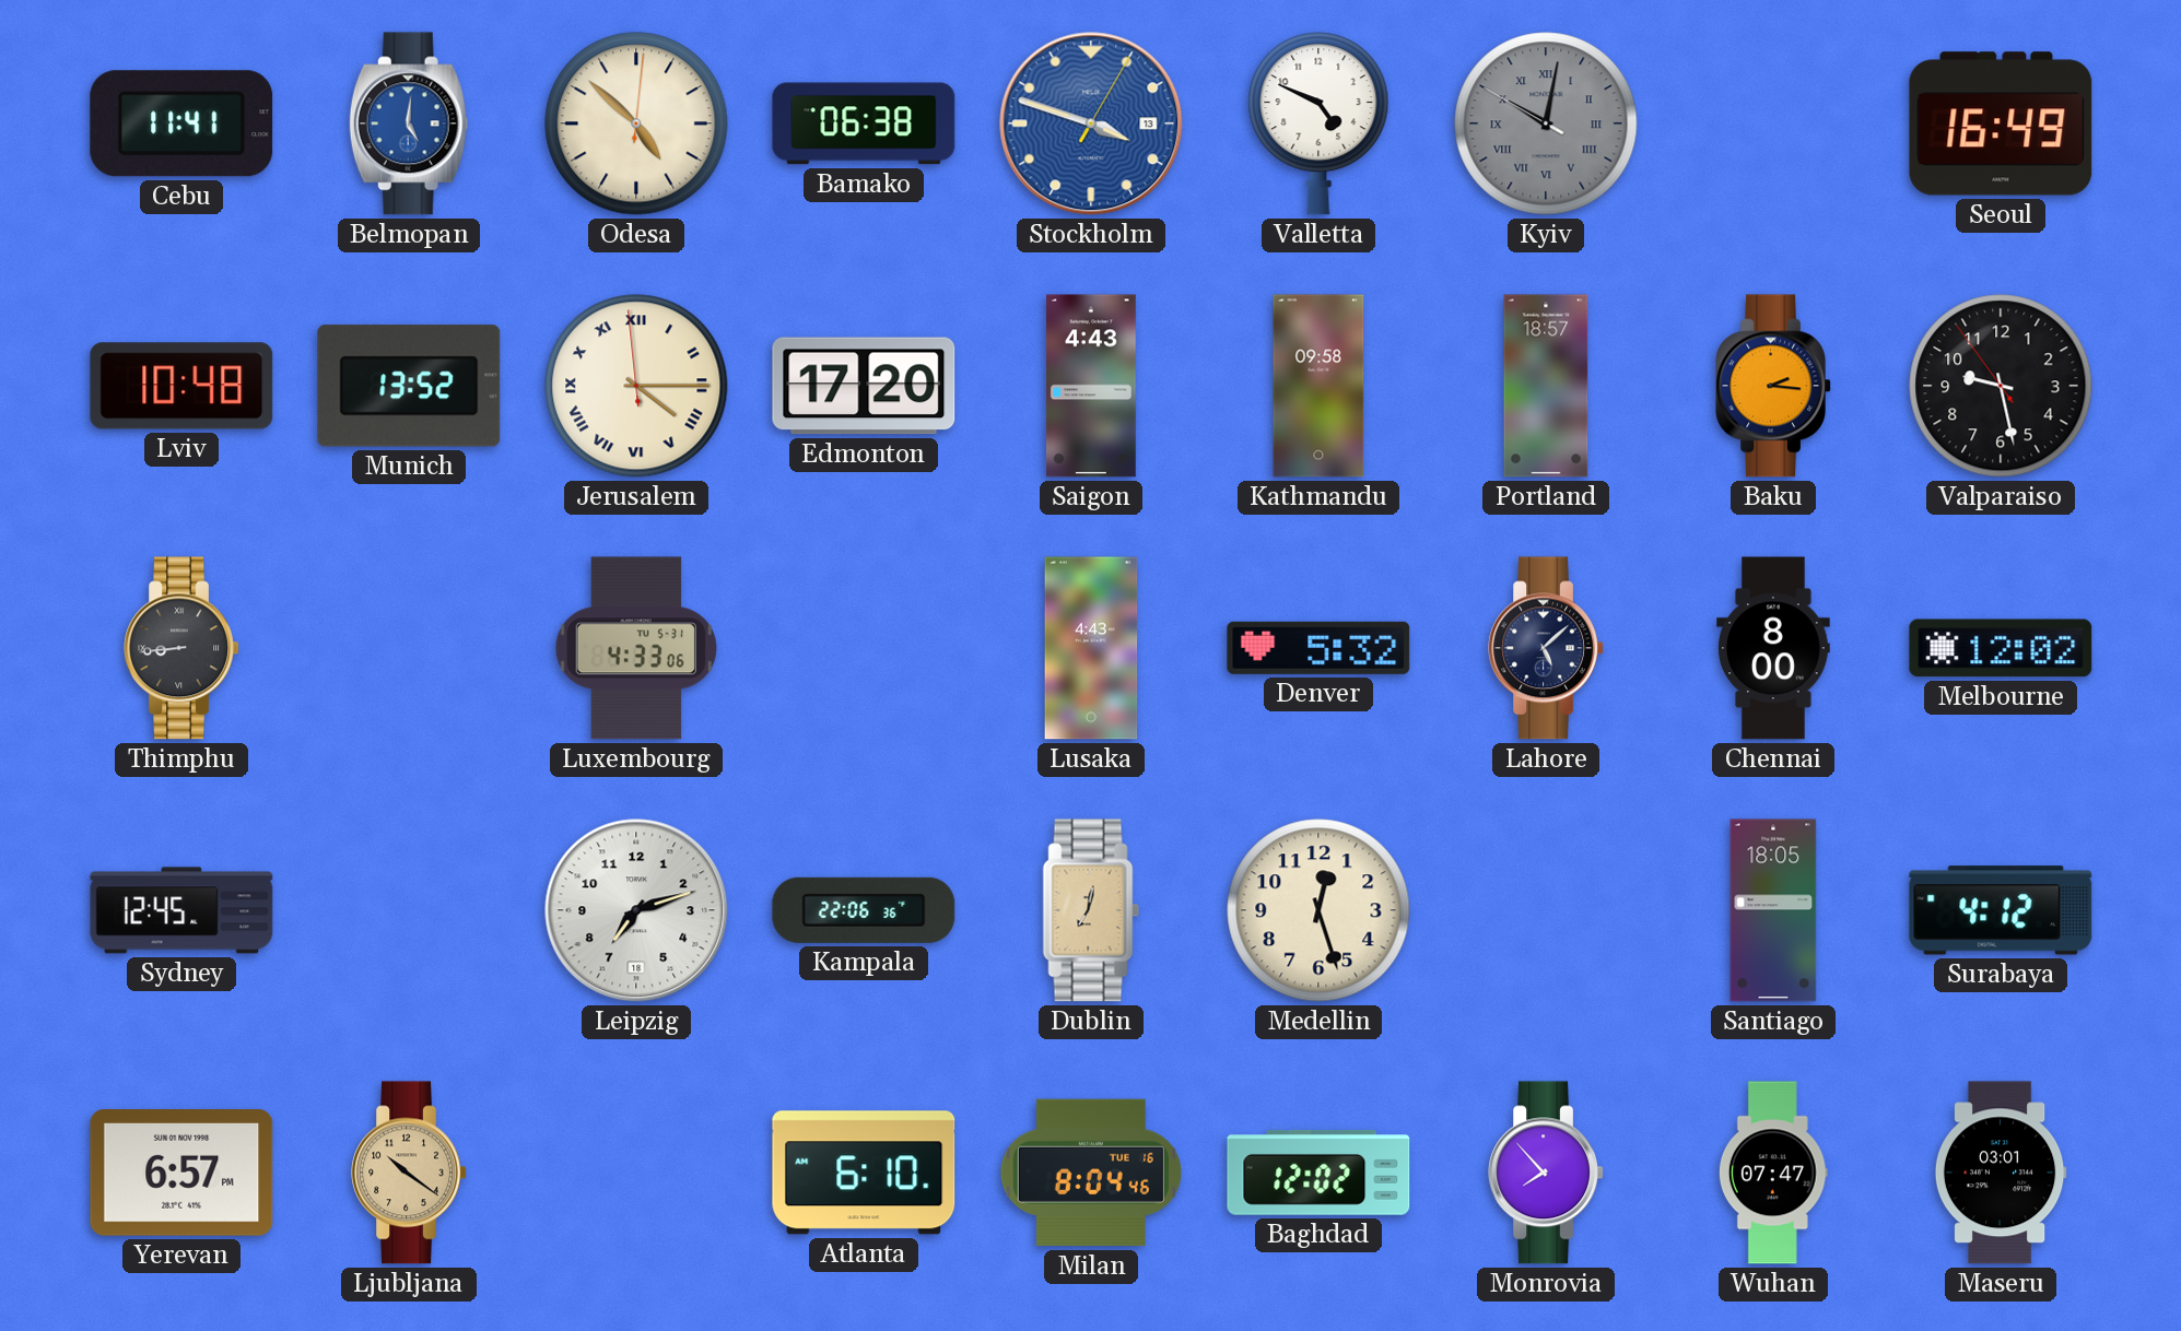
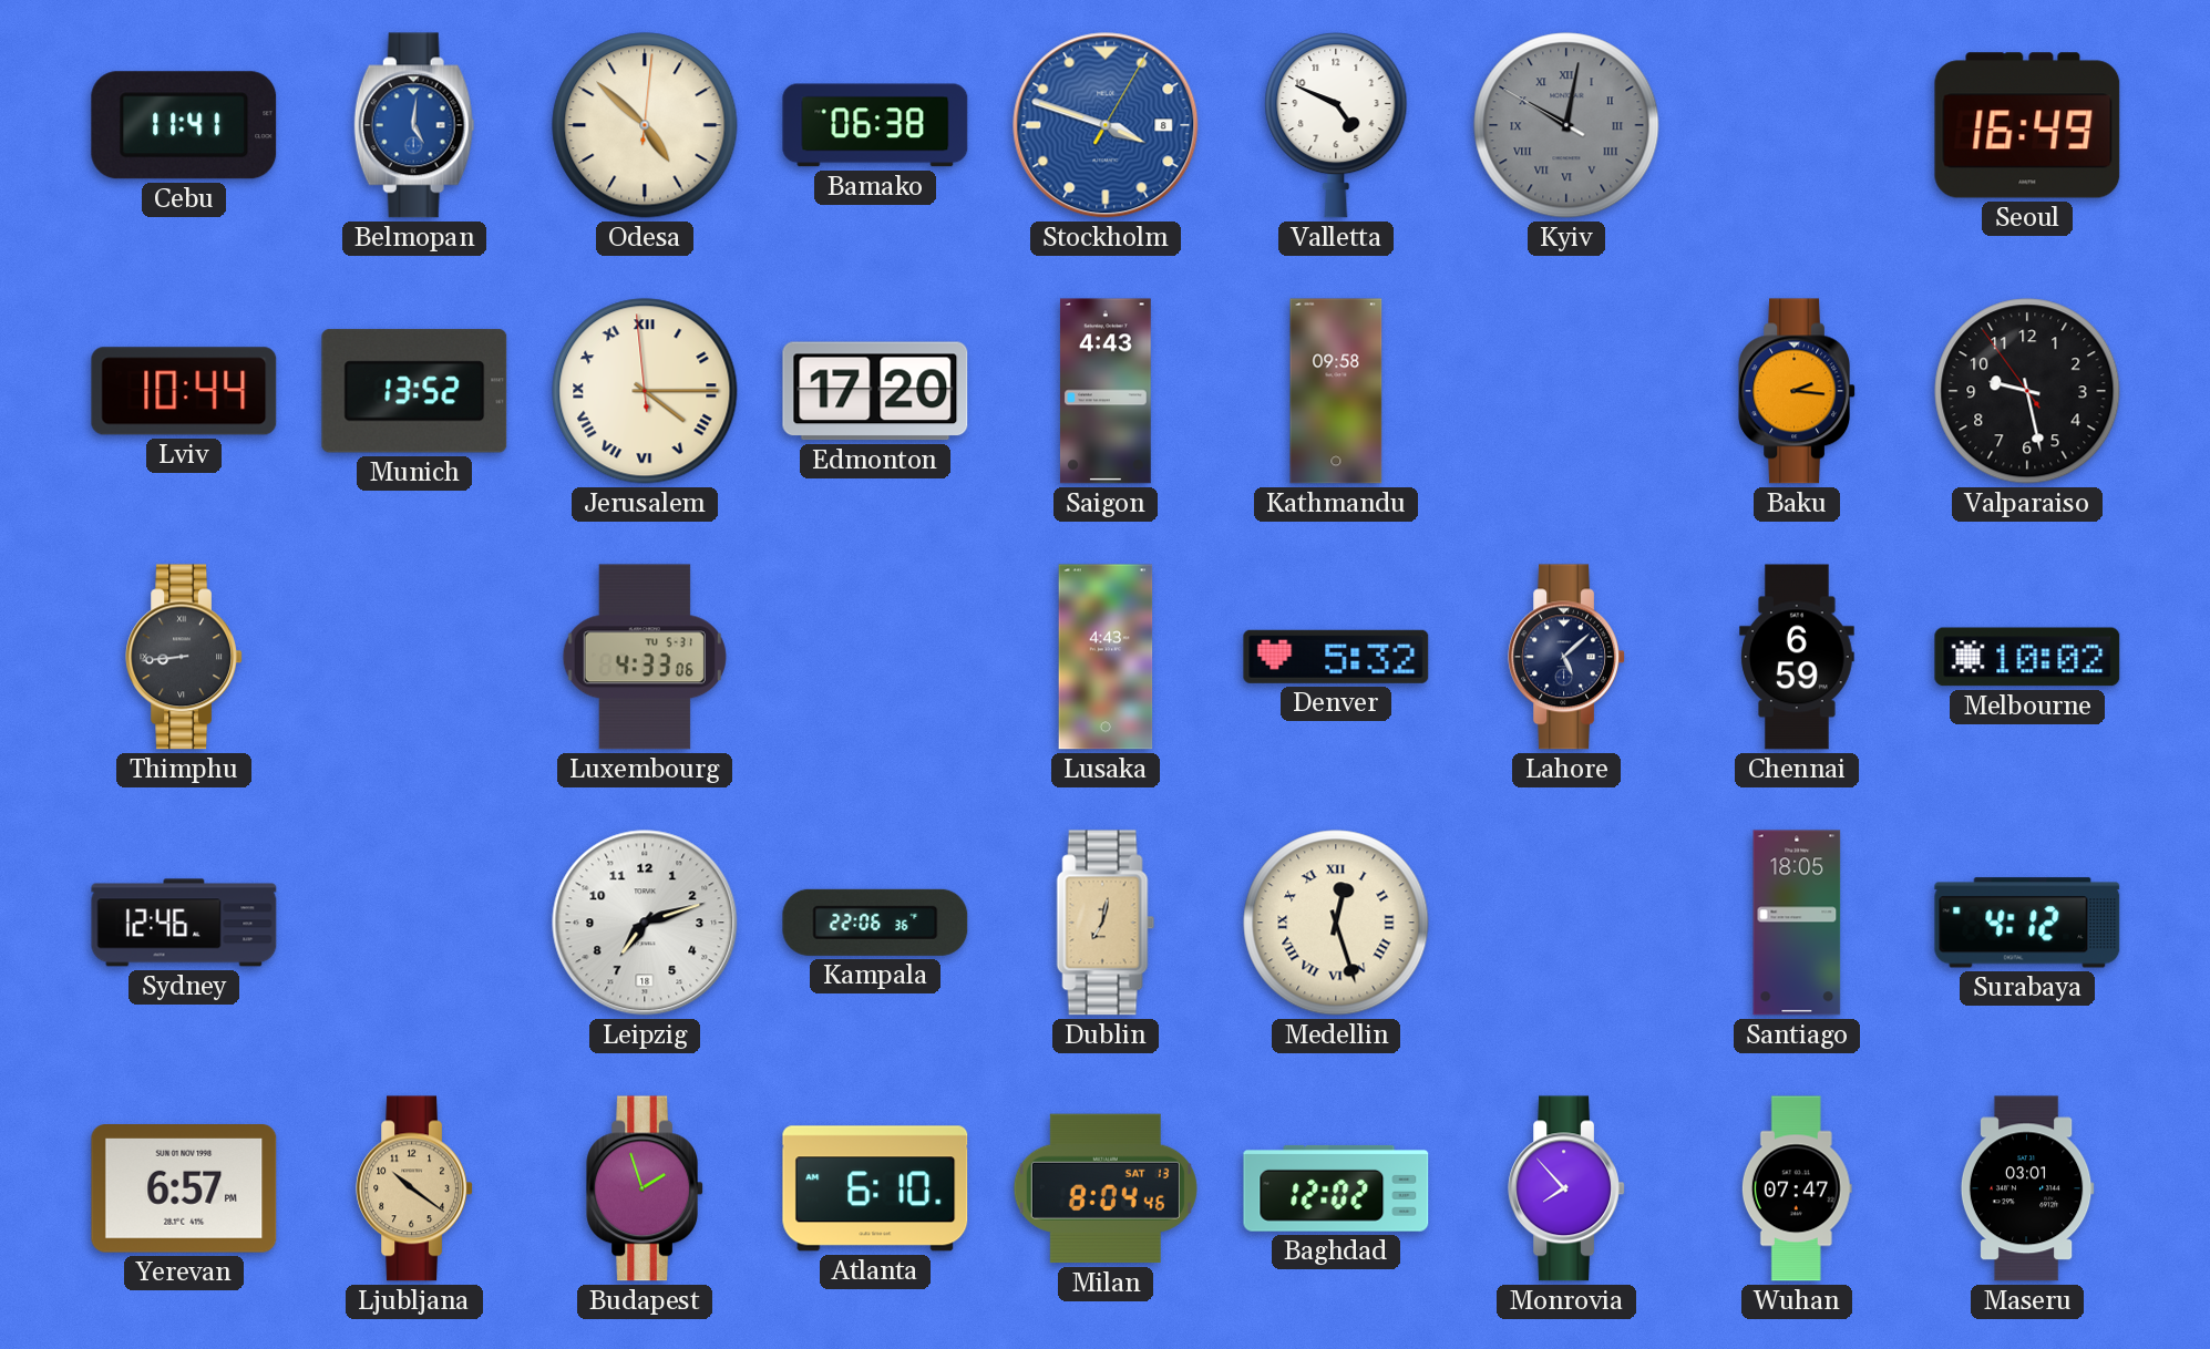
Stockholm date: 13 -> 8
Lviv: 10:48 -> 10:44
Portland: 18:57 -> none
Chennai: 8:00 -> 6:59
Melbourne: 12:02 -> 10:02
Sydney: 12:45 -> 12:46
Medellin numerals: Arabic -> Roman
Budapest: none -> 1:57
Milan date: TUE 16 -> SAT 13
